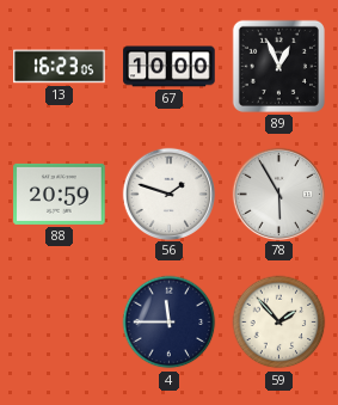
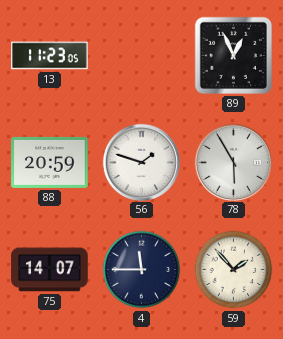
13: 16:23 -> 11:23
67: 10:00 -> none
75: none -> 14:07
